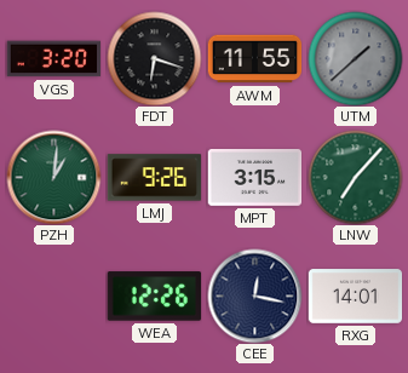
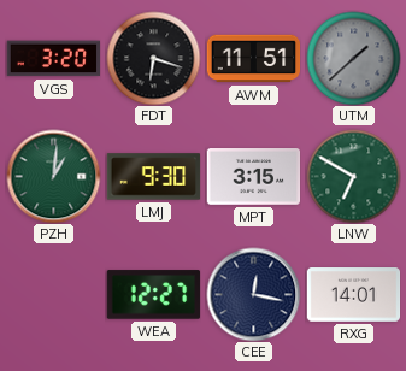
AWM: 11:55 -> 11:51
LMJ: 9:26 -> 9:30
LNW: 7:07 -> 6:50
WEA: 12:26 -> 12:27
